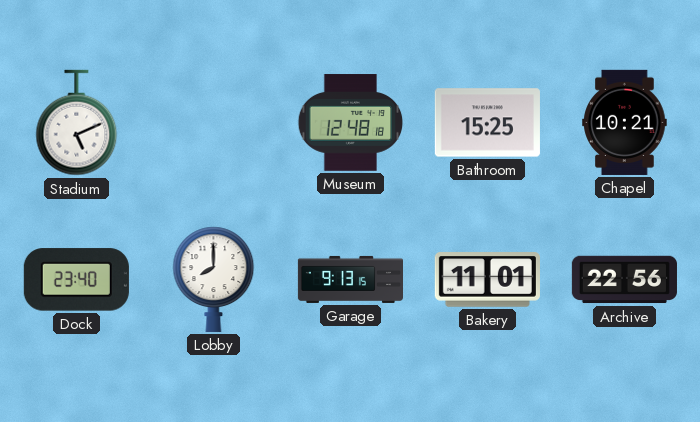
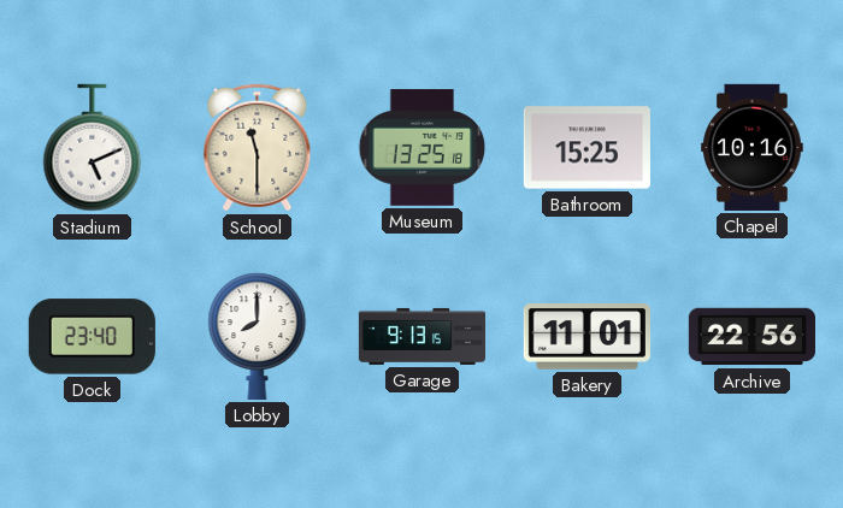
School: none -> 11:30
Museum: 12:48 -> 13:25
Chapel: 10:21 -> 10:16
